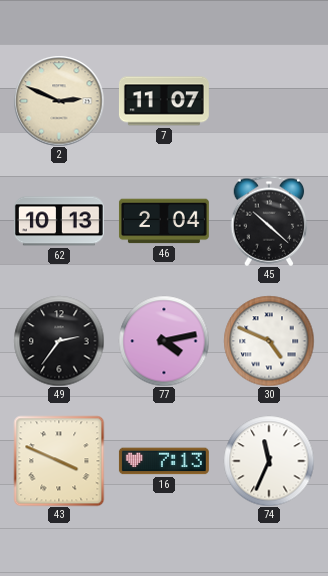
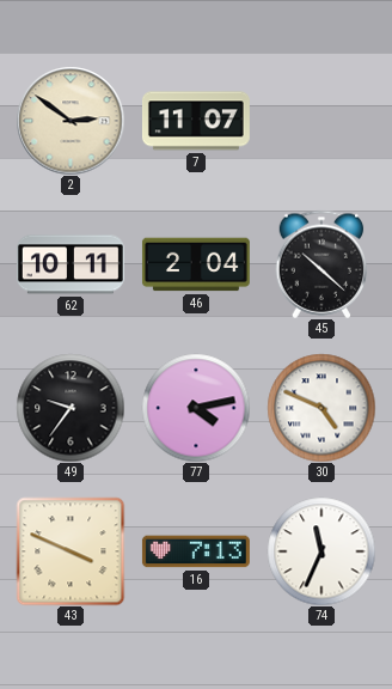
2: 2:49 -> 2:51
62: 10:13 -> 10:11
49: 2:36 -> 9:36
